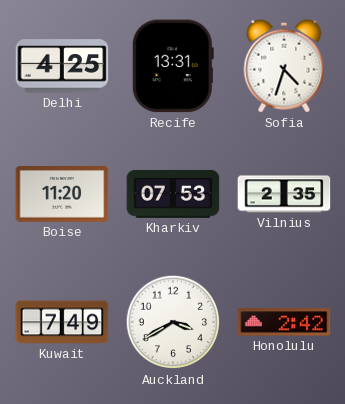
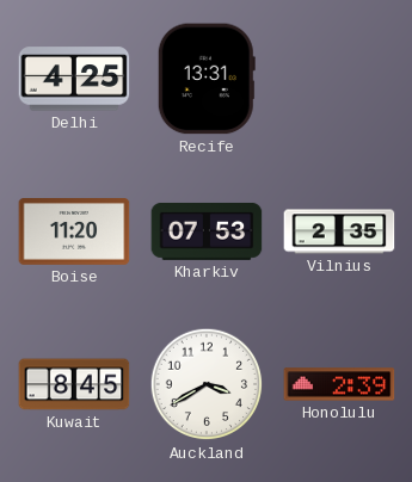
Sofia: 4:33 -> none
Kuwait: 7:49 -> 8:45
Honolulu: 2:42 -> 2:39
